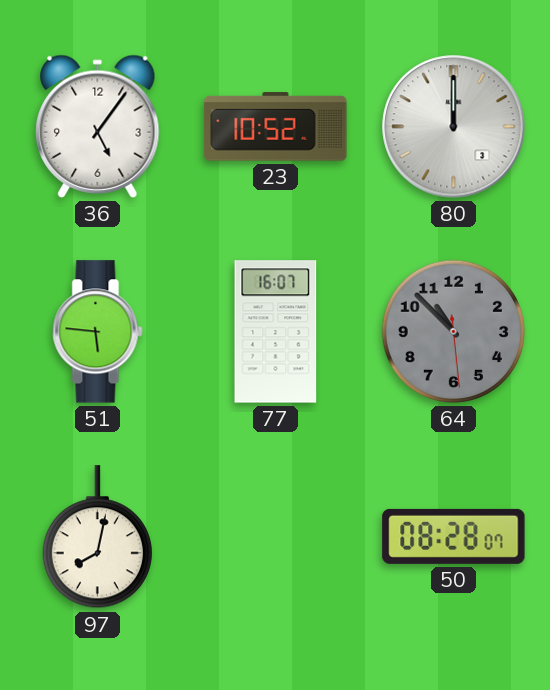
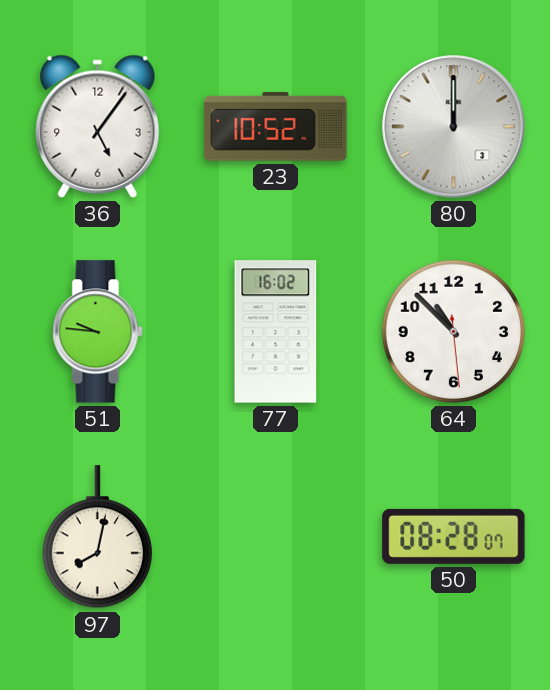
51: 5:46 -> 9:46
77: 16:07 -> 16:02
64 dial: grey -> white
